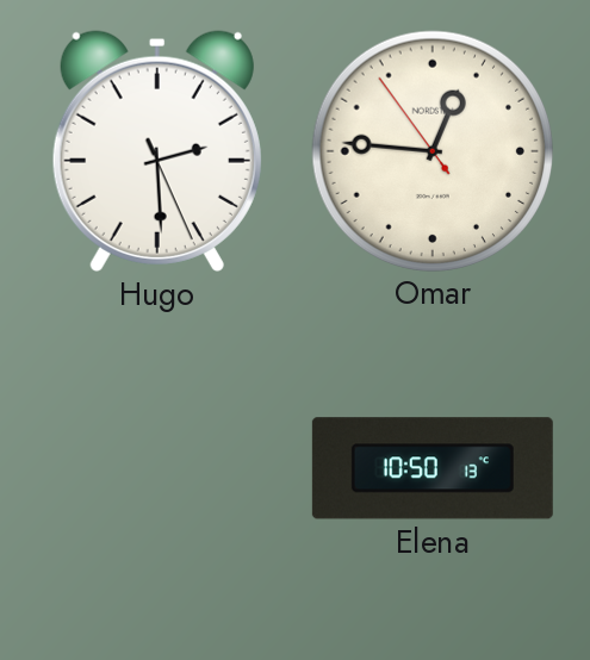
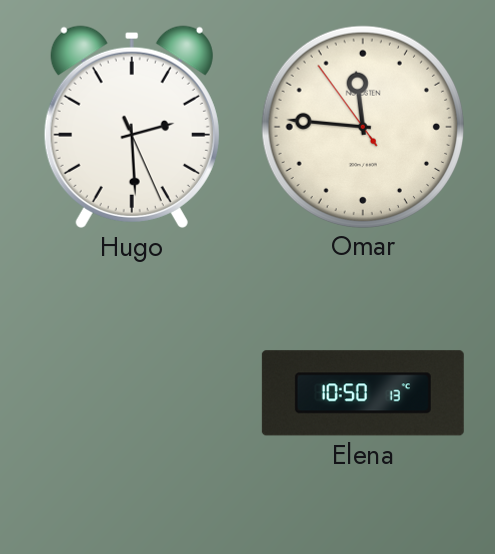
Omar: 12:45 -> 11:45
